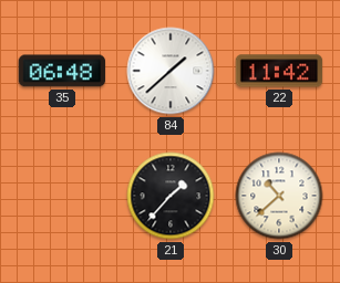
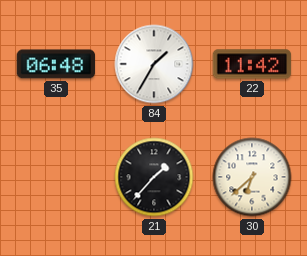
84: 1:38 -> 1:35
30: 10:38 -> 6:38
